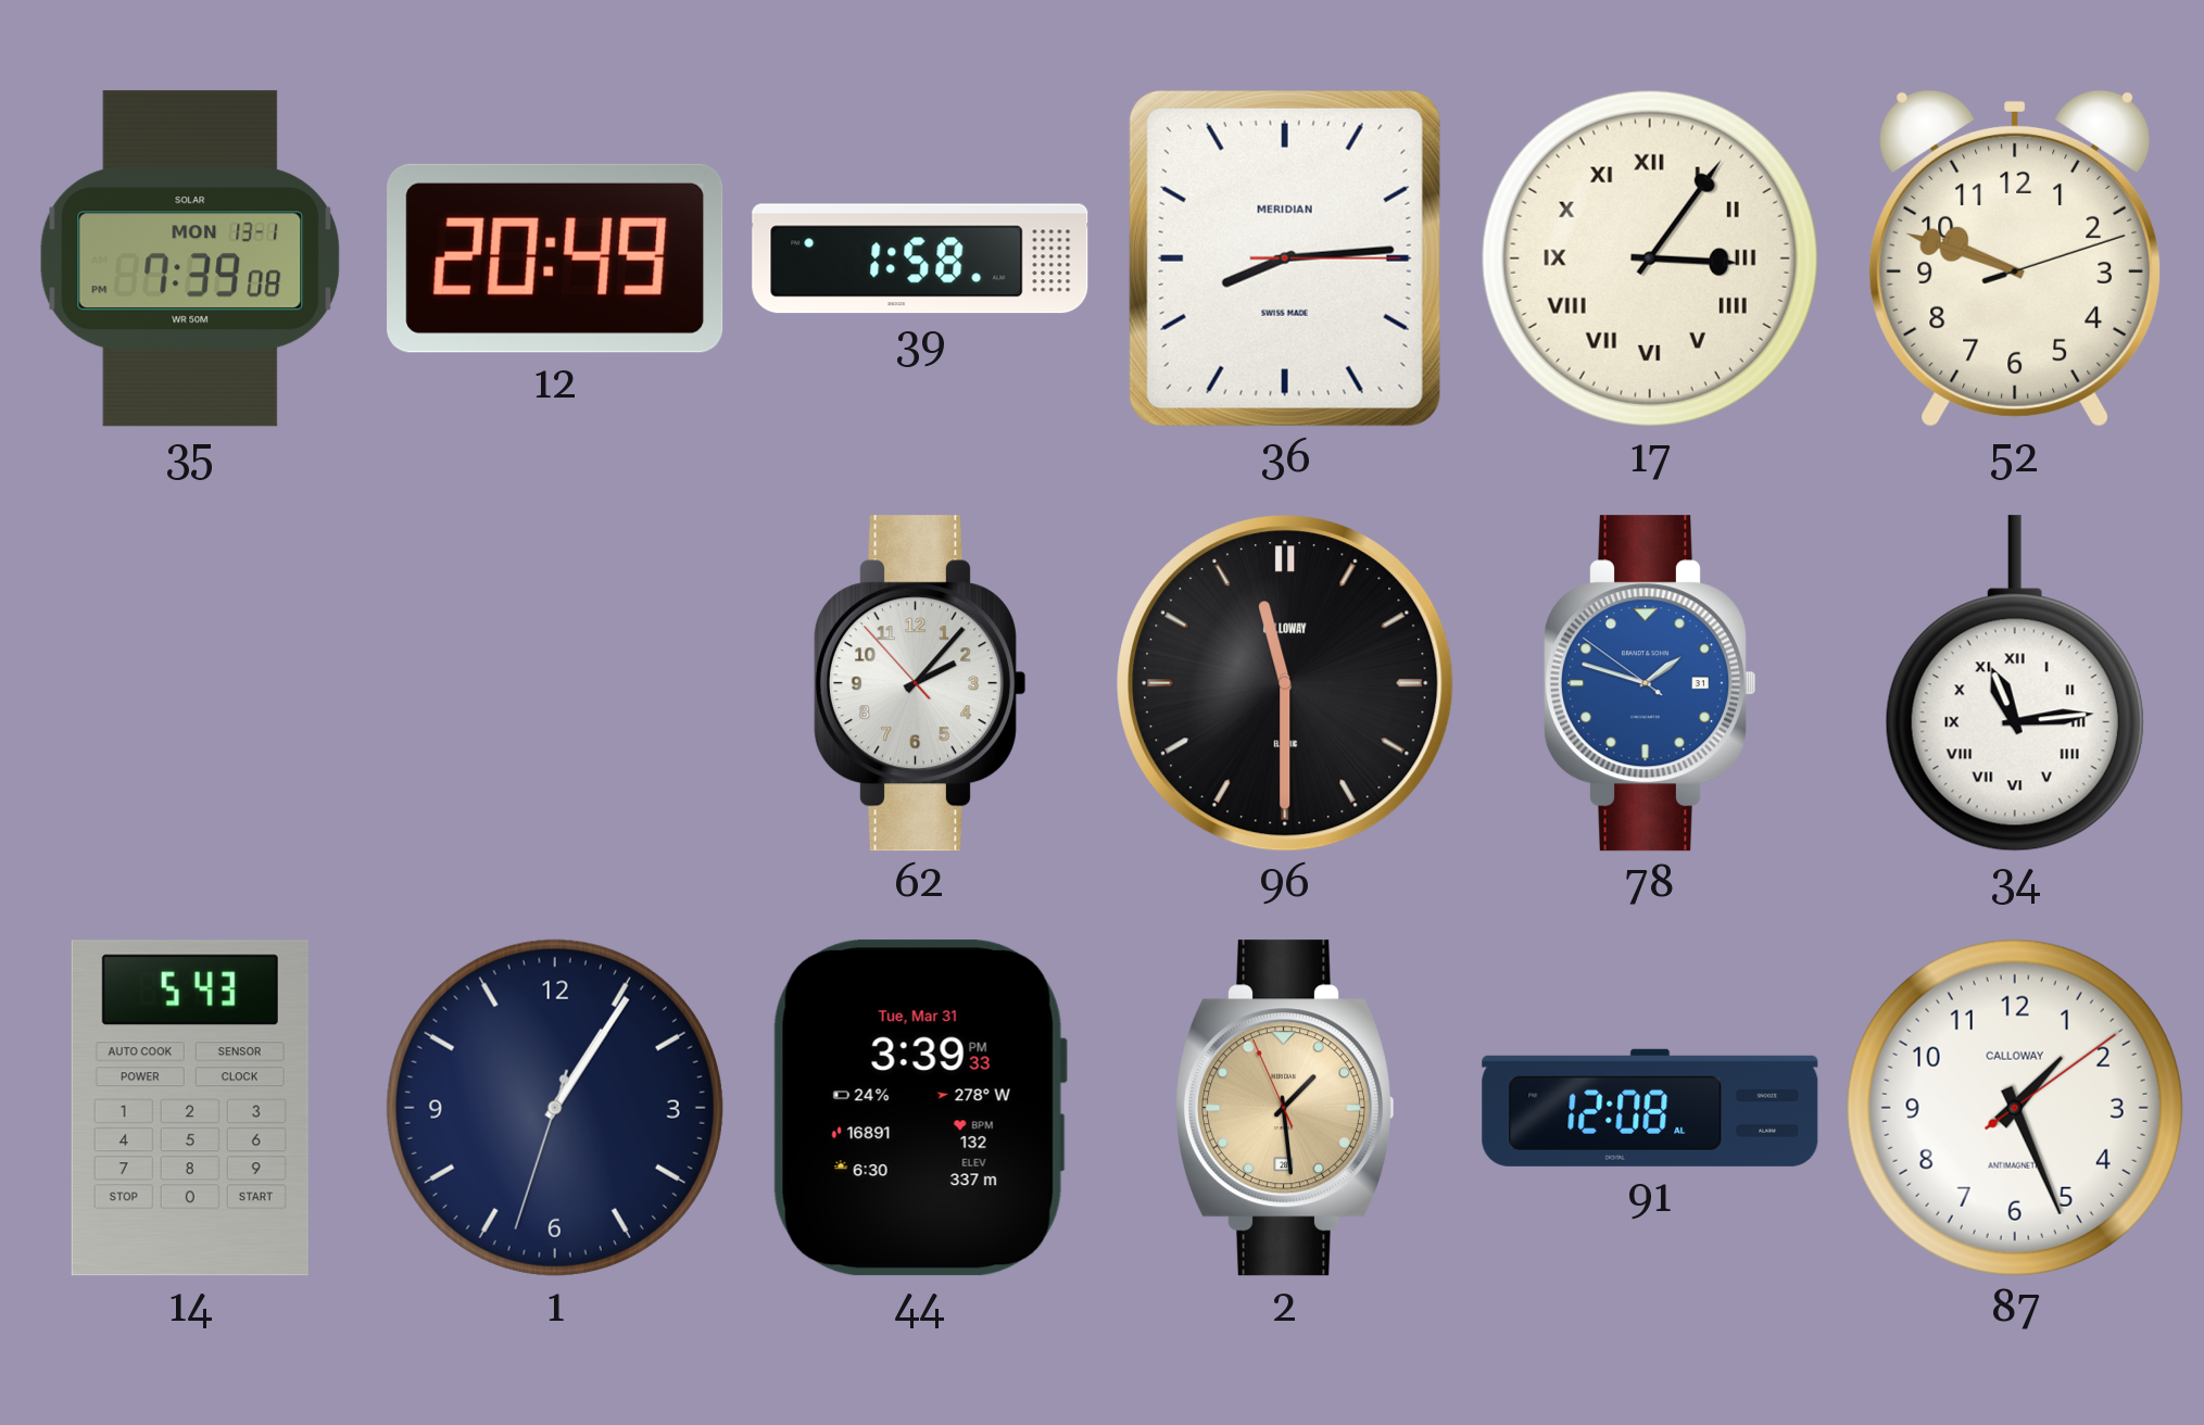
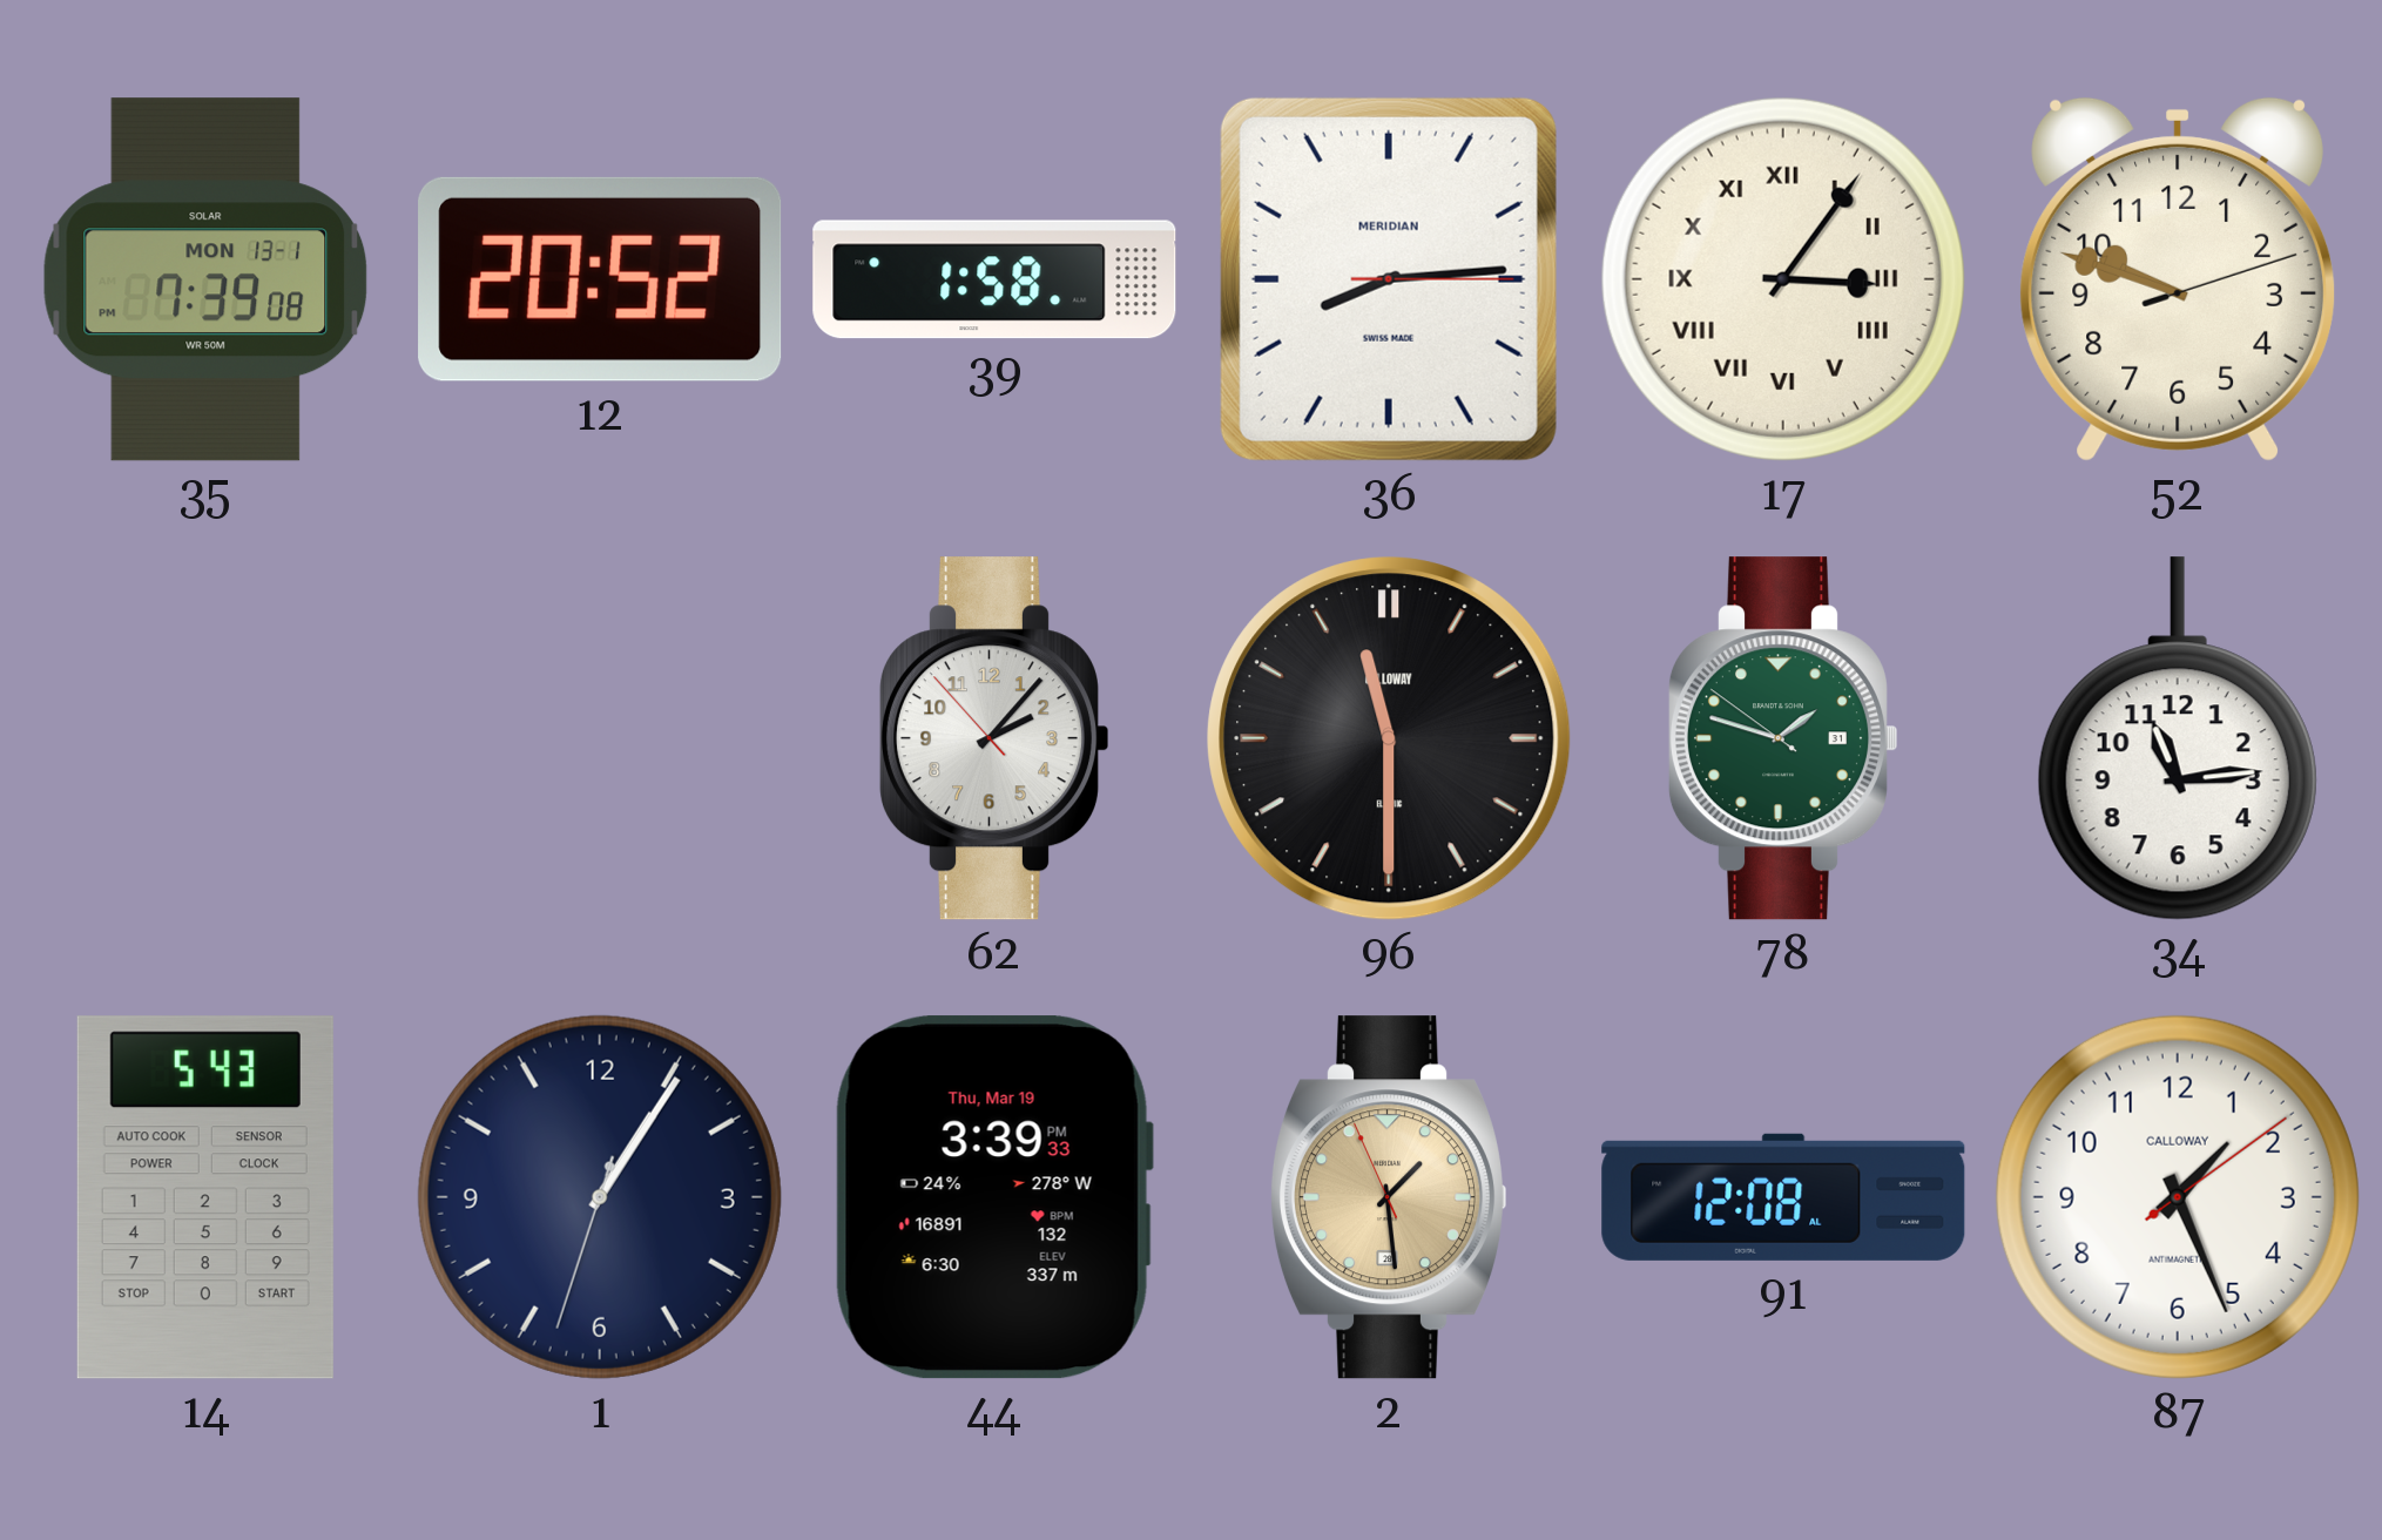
12: 20:49 -> 20:52
78 dial: blue -> green
34 numerals: Roman -> Arabic
44 date: Tue, Mar 31 -> Thu, Mar 19
